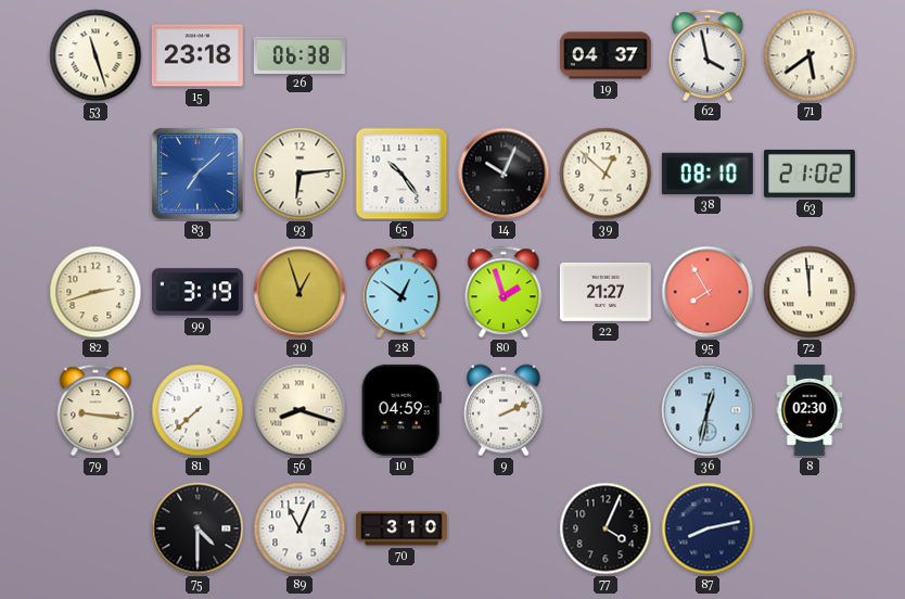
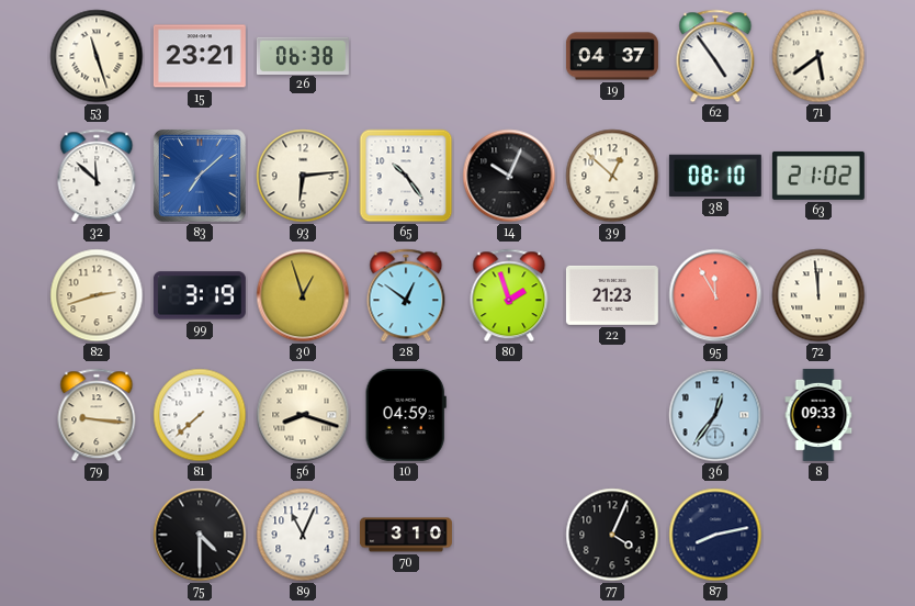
15: 23:18 -> 23:21
62: 3:58 -> 4:54
32: none -> 11:52
22: 21:27 -> 21:23
95: 7:55 -> 11:55
9: 2:11 -> none
36: 12:32 -> 12:36
8: 02:30 -> 09:33
